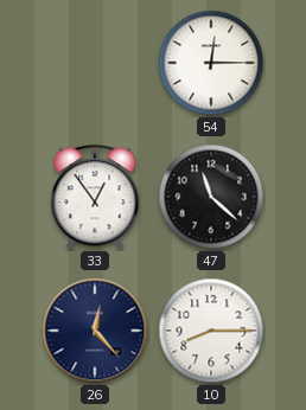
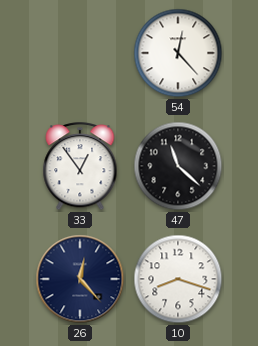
54: 12:15 -> 12:23
10: 8:15 -> 8:18
